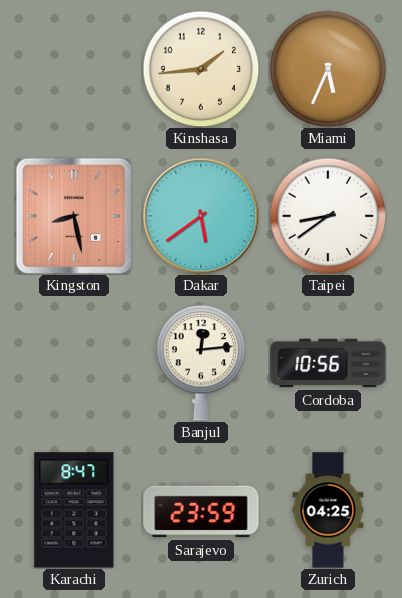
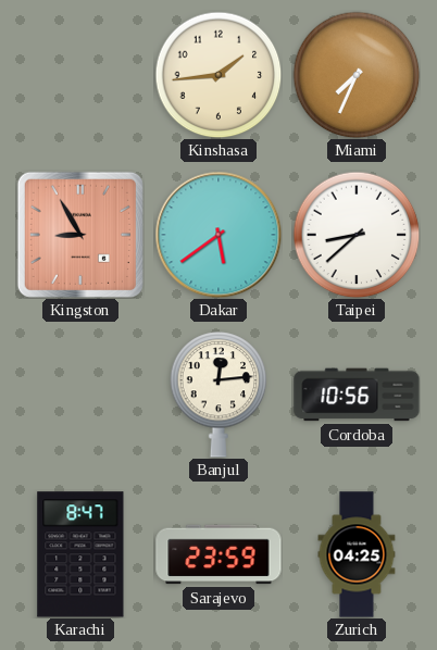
Miami: 5:34 -> 7:34
Kingston: 8:28 -> 8:55
Taipei: 8:39 -> 8:38
